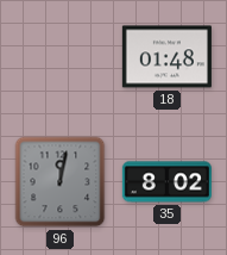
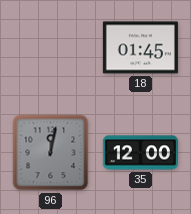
18: 01:48 -> 01:45
35: 8:02 -> 12:00
